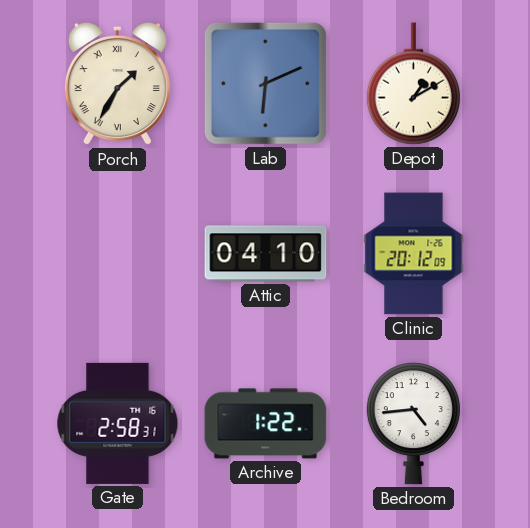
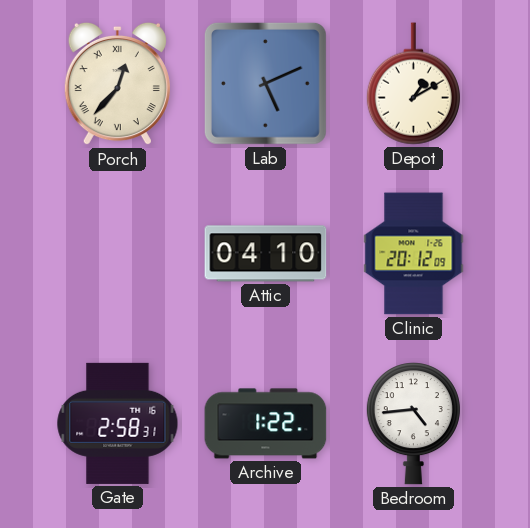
Porch: 1:35 -> 12:37
Lab: 6:11 -> 5:11
